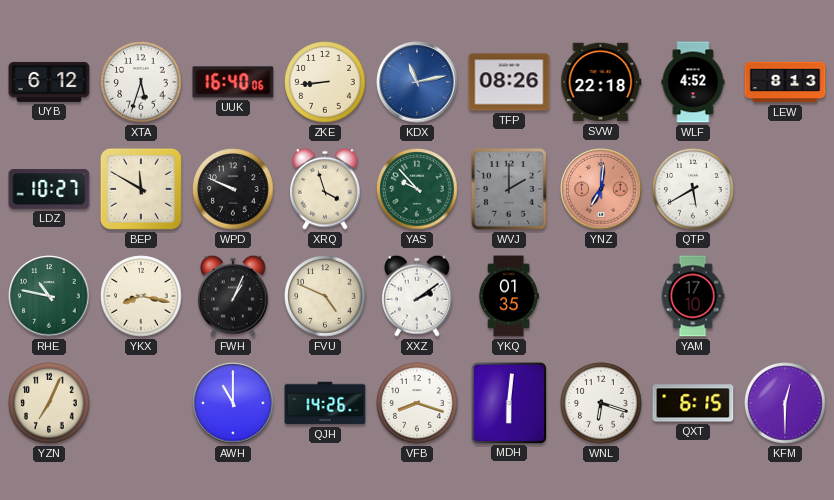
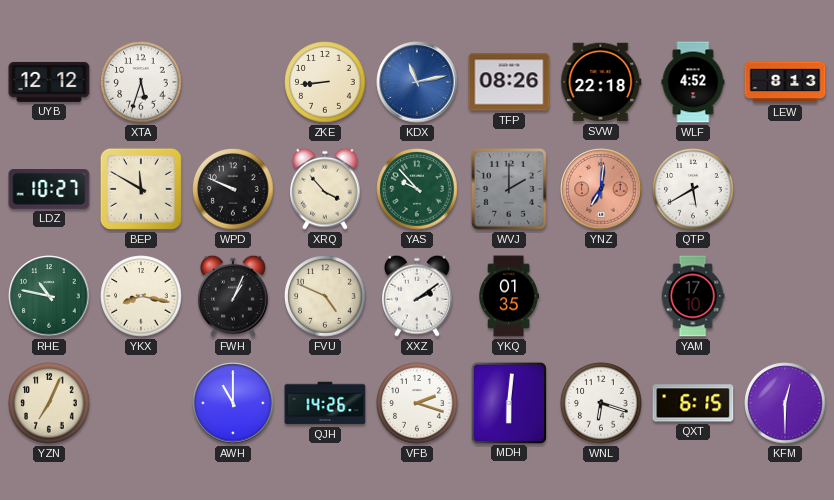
UYB: 6:12 -> 12:12
UUK: 16:40 -> none
XRQ: 3:57 -> 3:53
VFB: 8:18 -> 2:18
